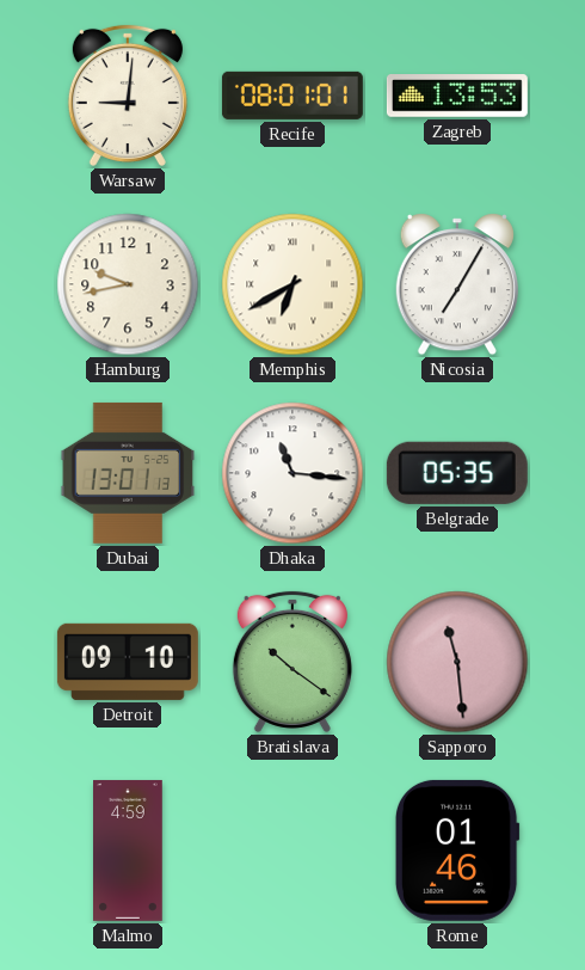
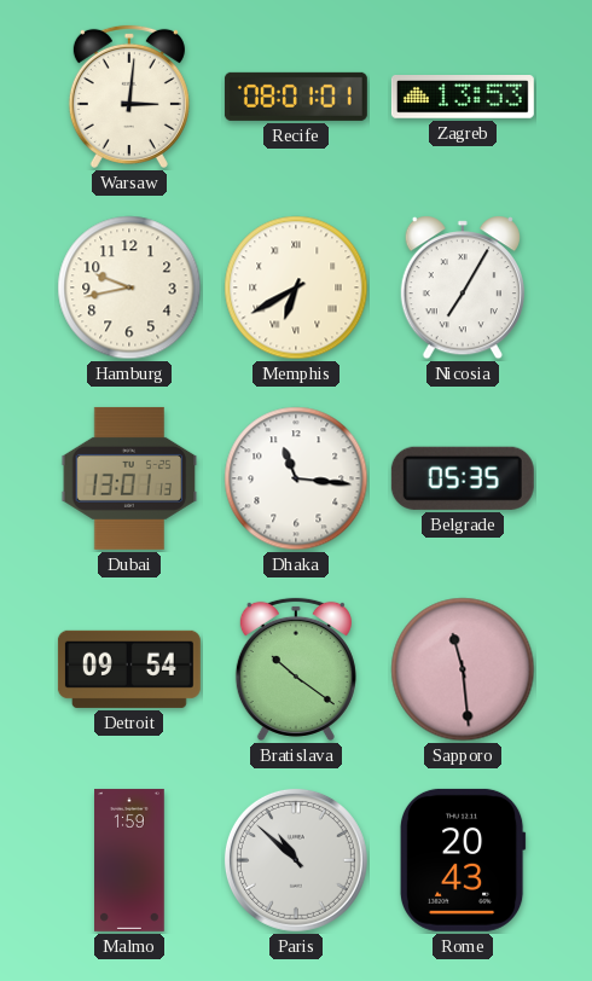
Warsaw: 9:01 -> 3:01
Detroit: 09:10 -> 09:54
Malmo: 4:59 -> 1:59
Paris: none -> 10:52
Rome: 01:46 -> 20:43
